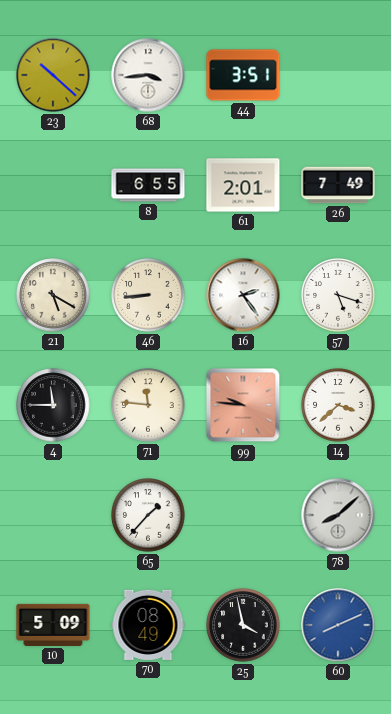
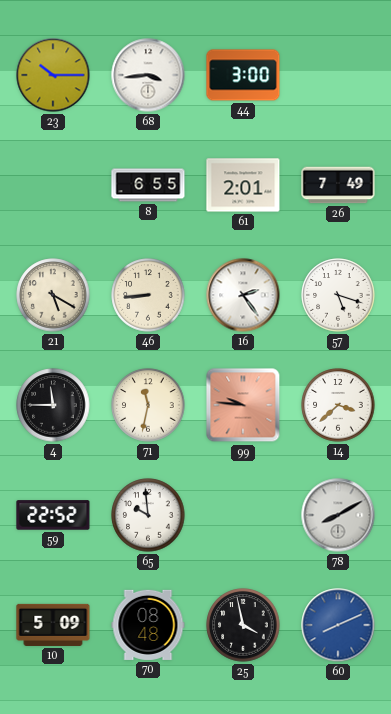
23: 10:22 -> 10:15
44: 3:51 -> 3:00
71: 11:46 -> 11:32
59: none -> 22:52
65: 1:37 -> 9:59
78: 8:08 -> 8:10
70: 08:49 -> 08:48
